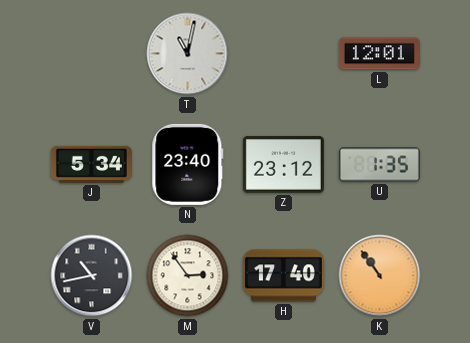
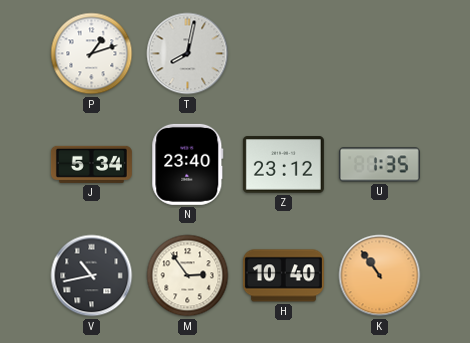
P: none -> 1:12
T: 11:02 -> 8:02
L: 12:01 -> none
H: 17:40 -> 10:40
